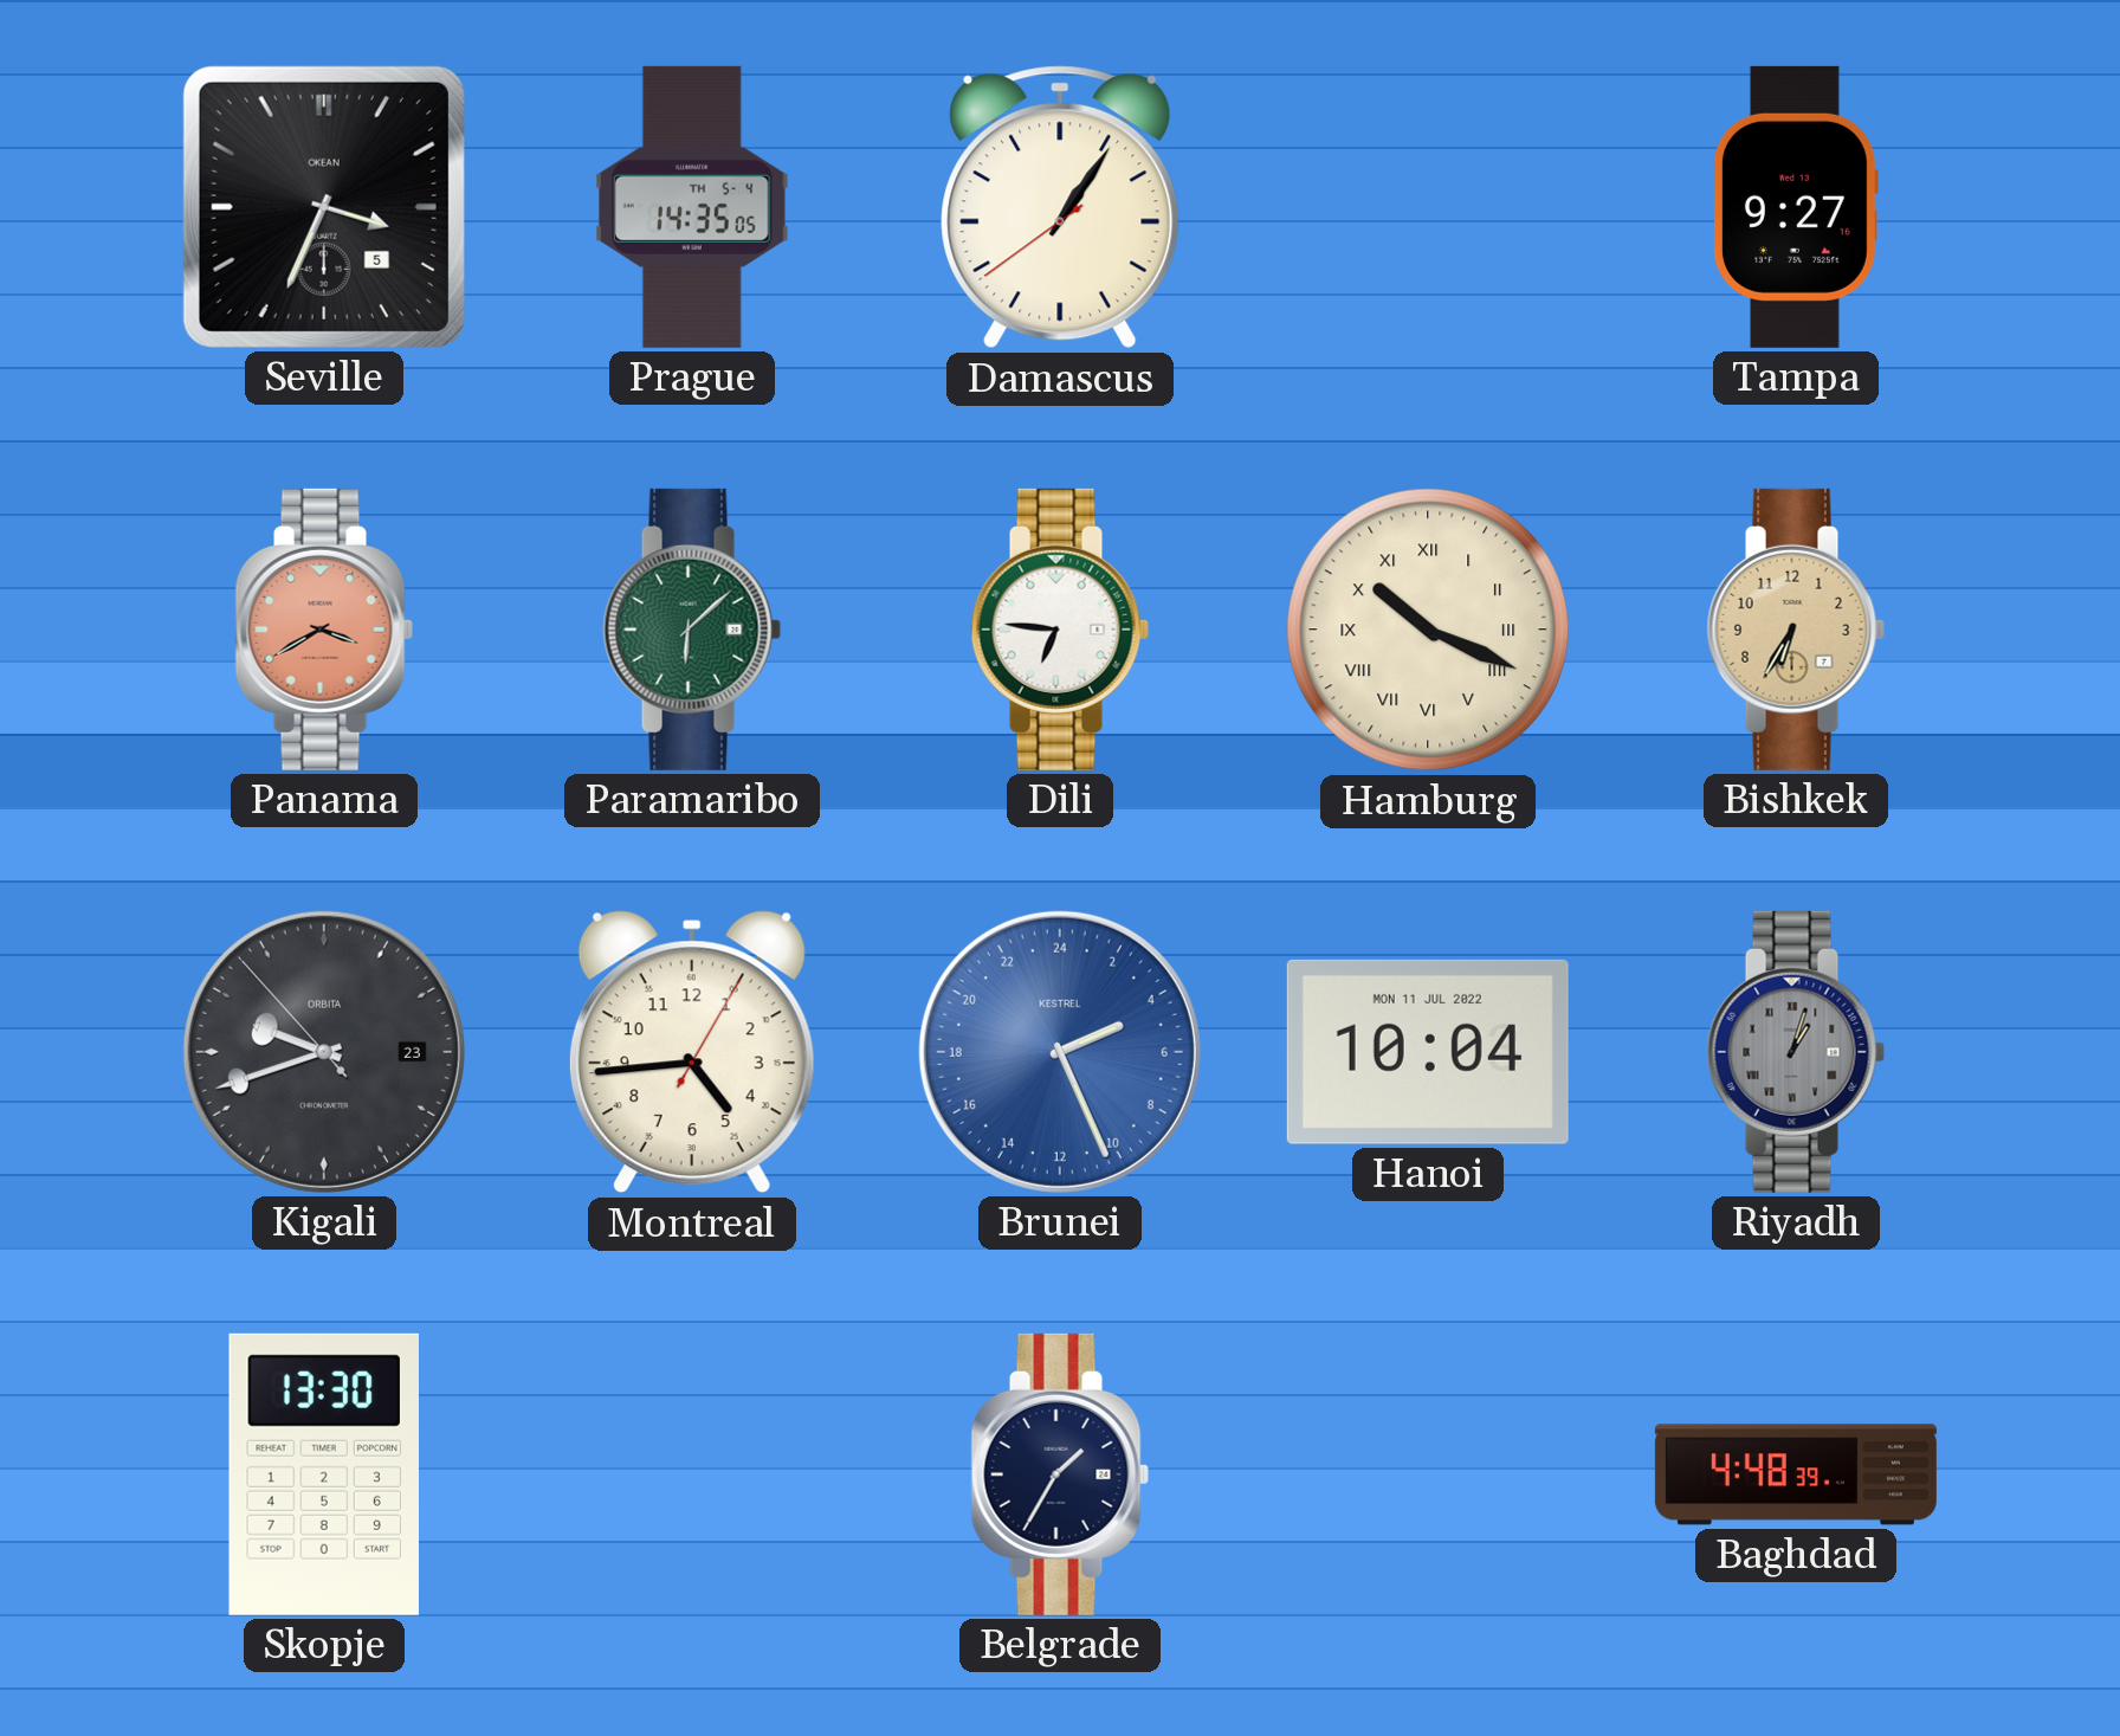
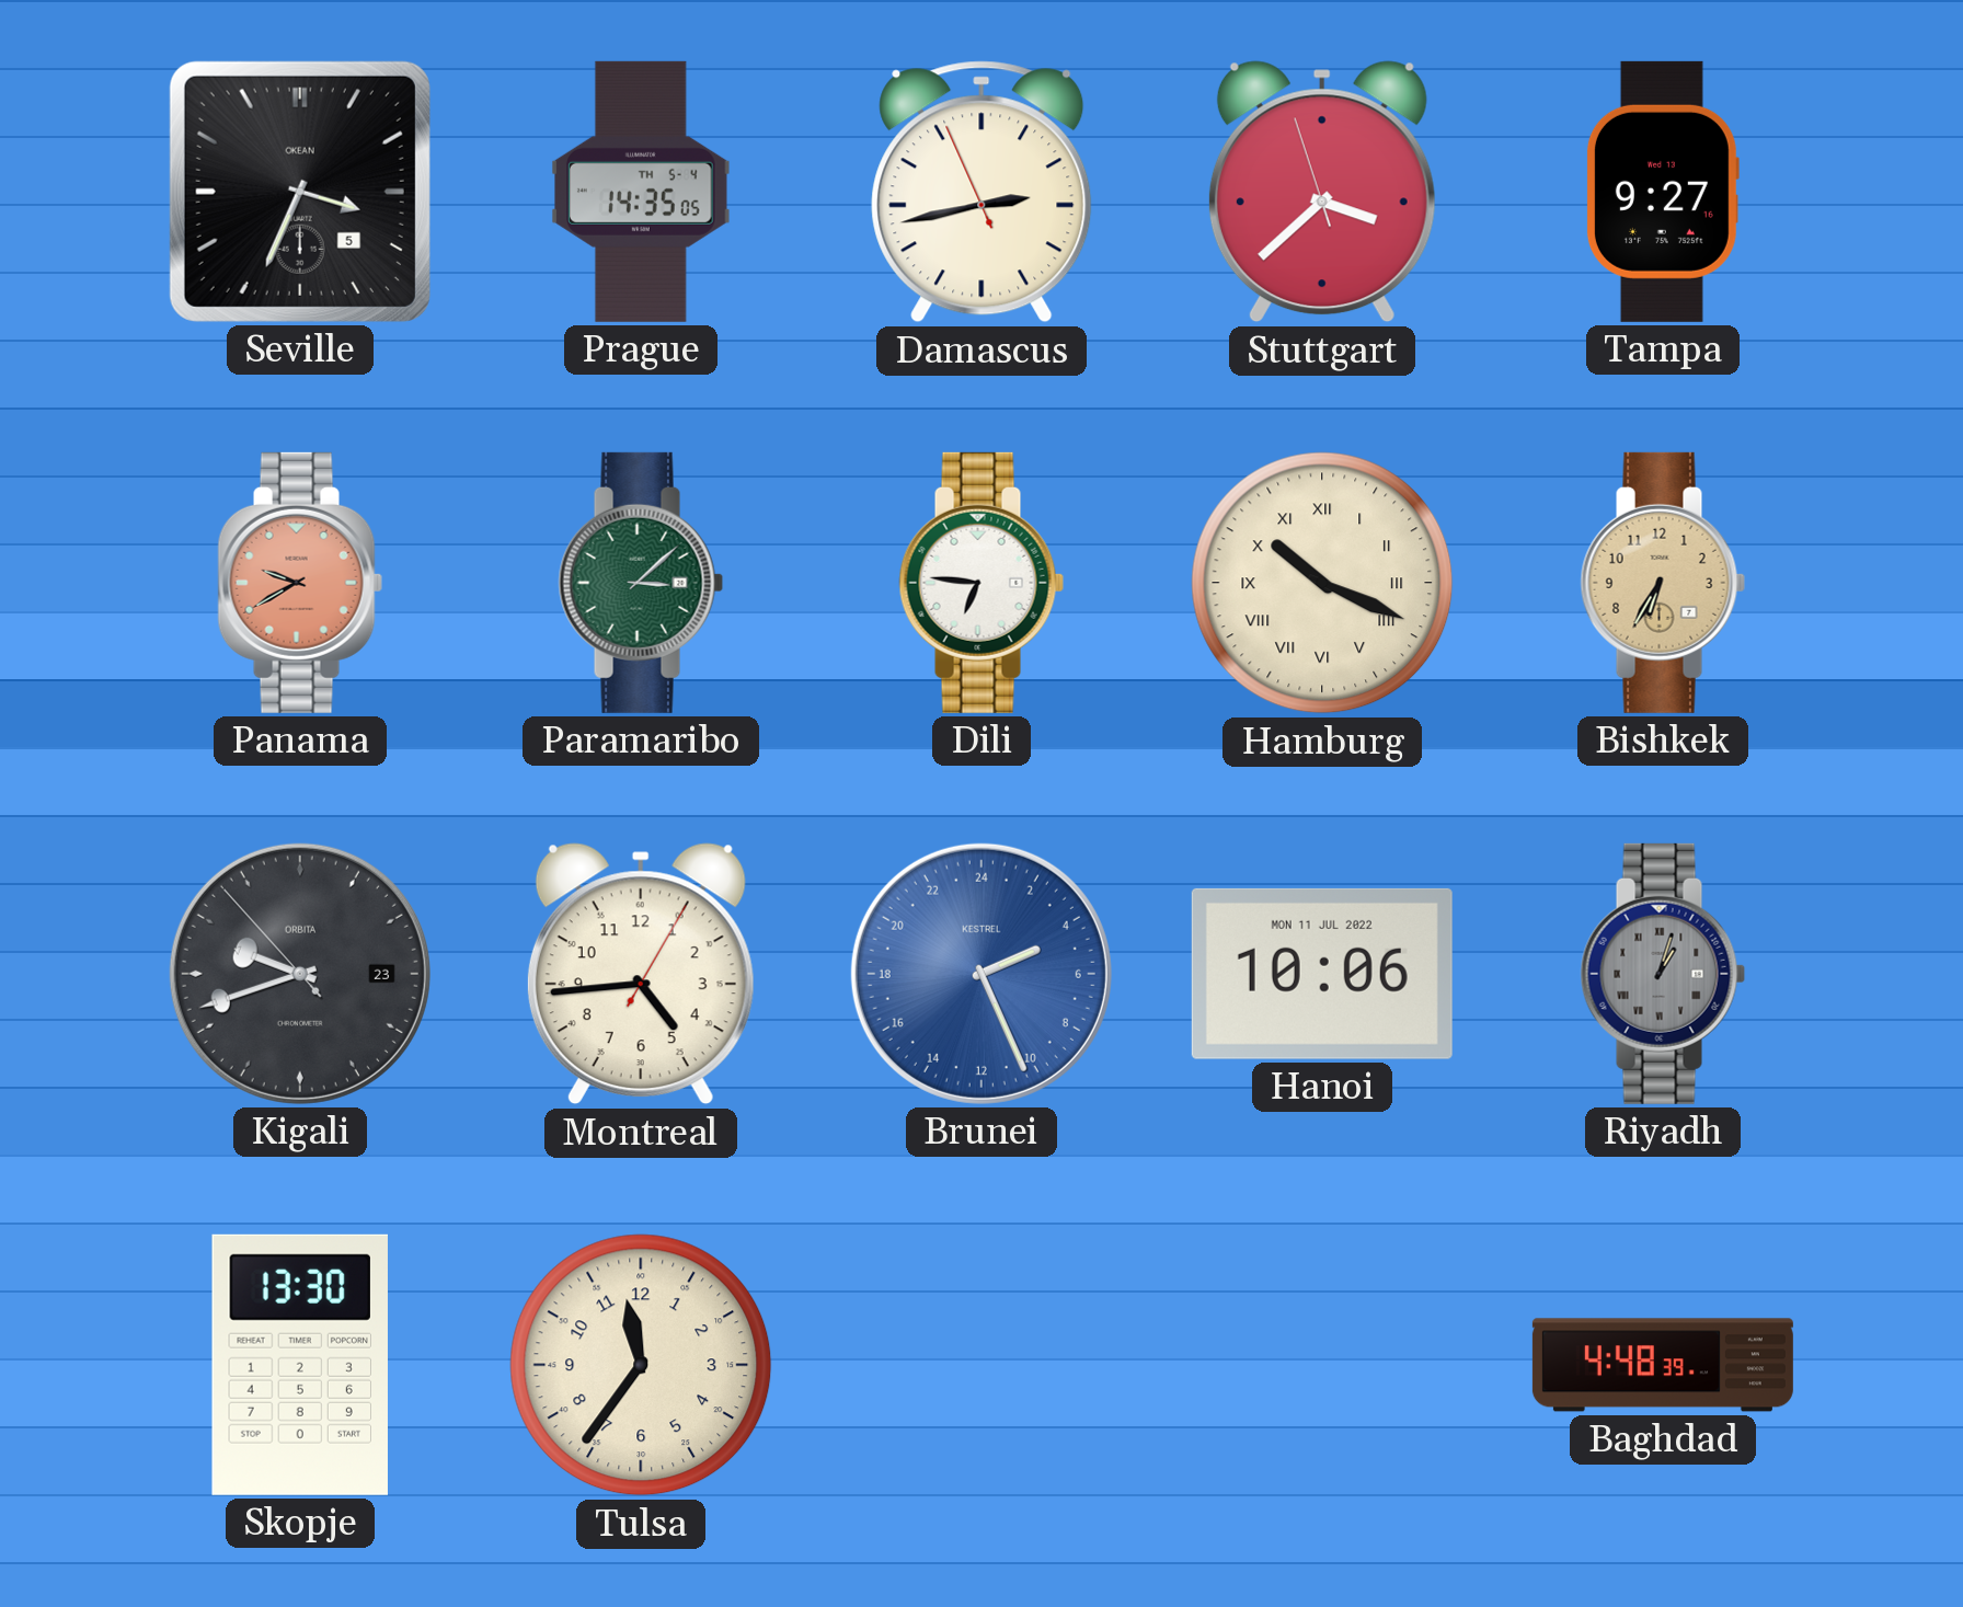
Damascus: 1:05 -> 2:42
Stuttgart: none -> 3:37
Panama: 3:40 -> 9:40
Paramaribo: 6:08 -> 3:08
Hanoi: 10:04 -> 10:06
Tulsa: none -> 11:36
Belgrade: 1:35 -> none
